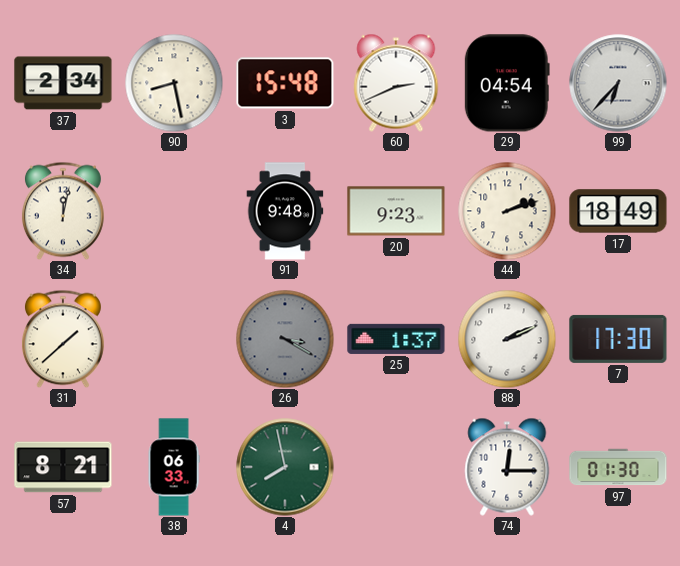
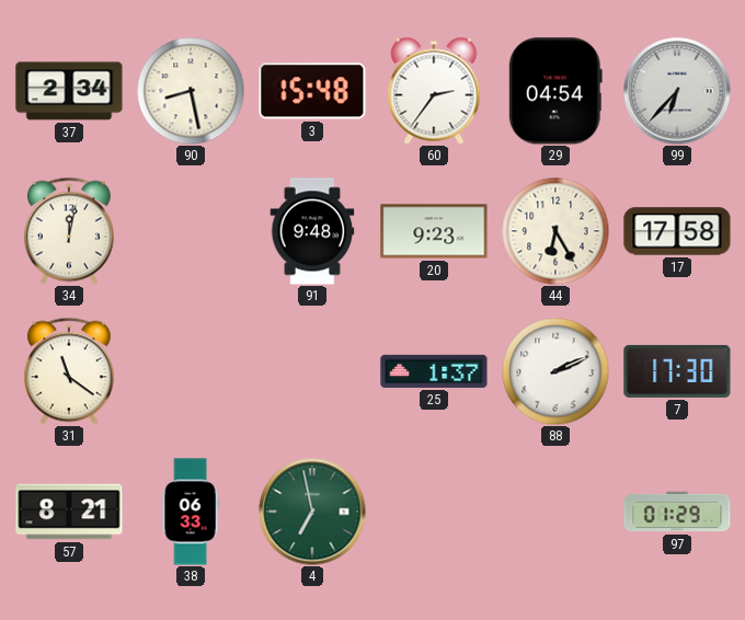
60: 2:41 -> 2:36
44: 2:12 -> 6:25
17: 18:49 -> 17:58
31: 1:38 -> 11:21
26: 3:20 -> none
4: 7:58 -> 6:58
74: 12:15 -> none
97: 01:30 -> 01:29
